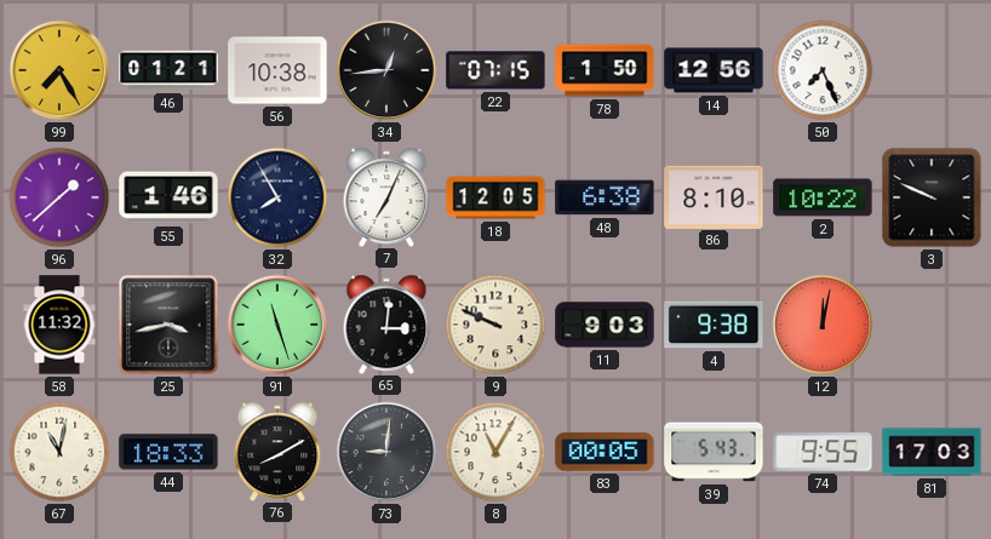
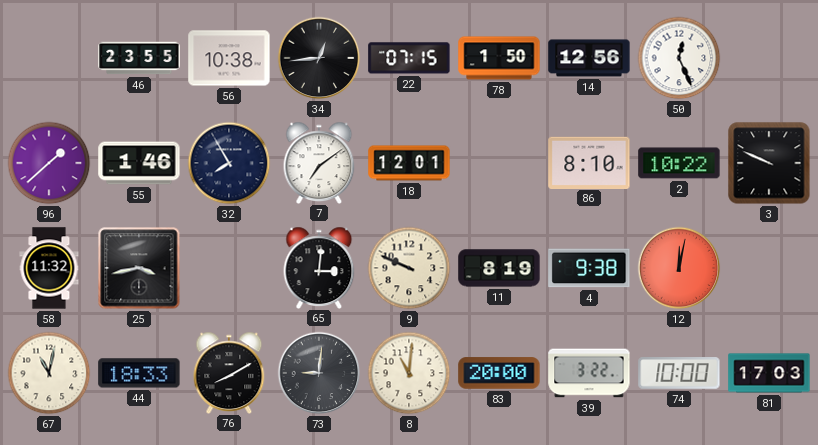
99: 7:25 -> none
46: 01:21 -> 23:55
50: 7:26 -> 12:26
7: 7:04 -> 7:09
18: 12:05 -> 12:01
48: 6:38 -> none
91: 11:27 -> none
11: 9:03 -> 8:19
8: 11:05 -> 11:01
83: 00:05 -> 20:00
39: 5:43 -> 3:22
74: 9:55 -> 10:00
